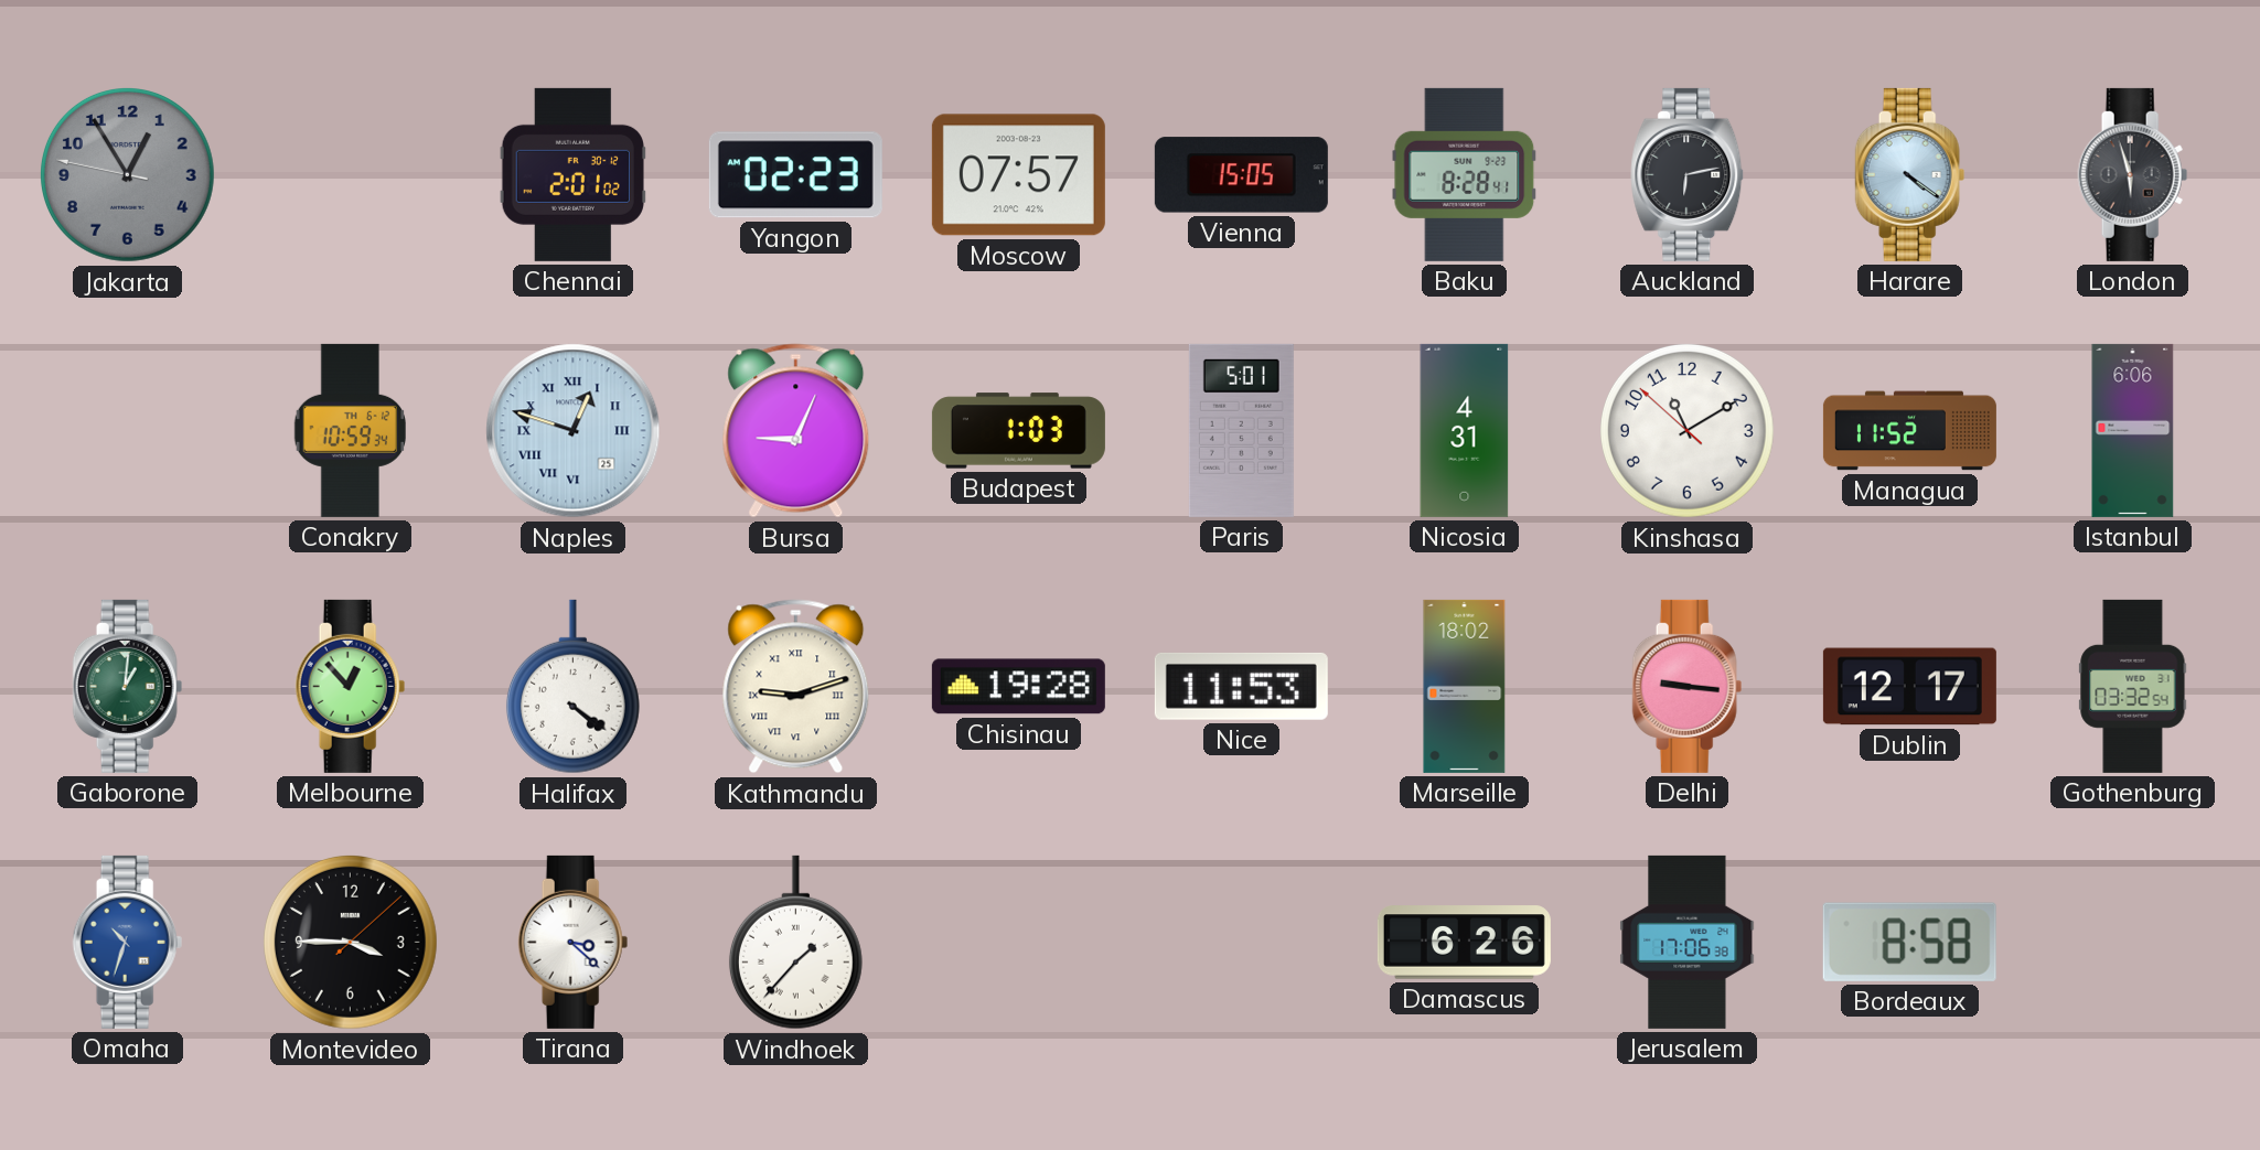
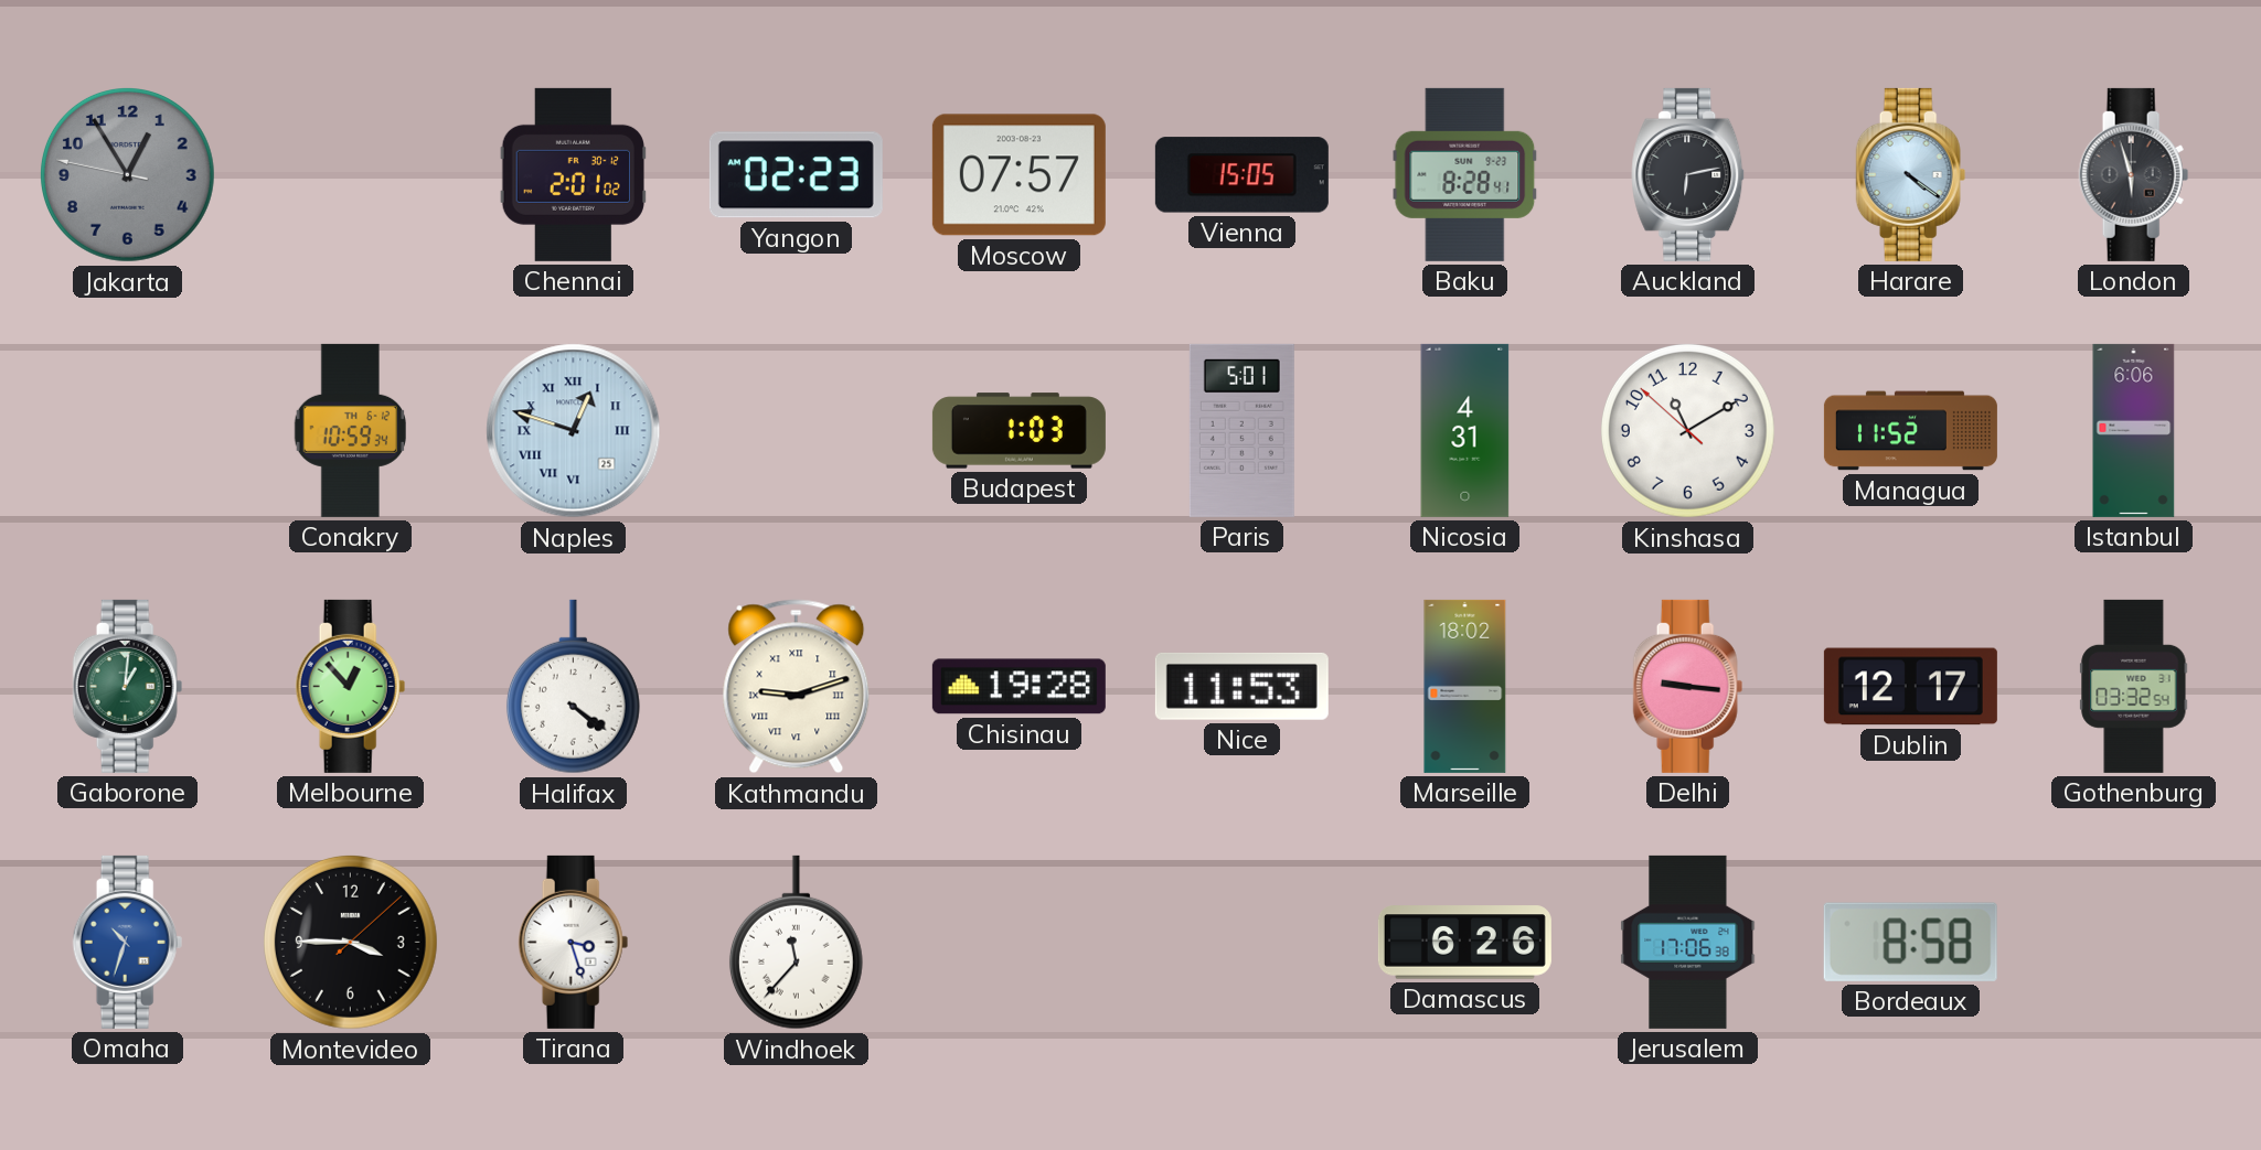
Bursa: 9:04 -> none
Tirana: 3:22 -> 3:27
Windhoek: 1:37 -> 11:37
